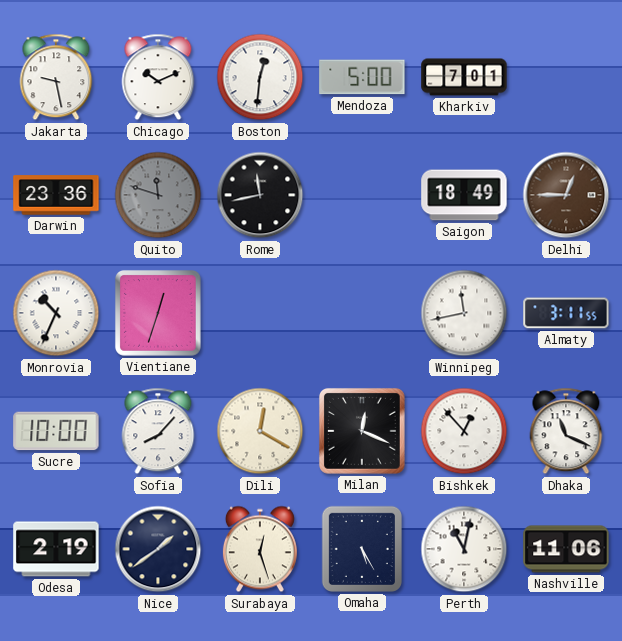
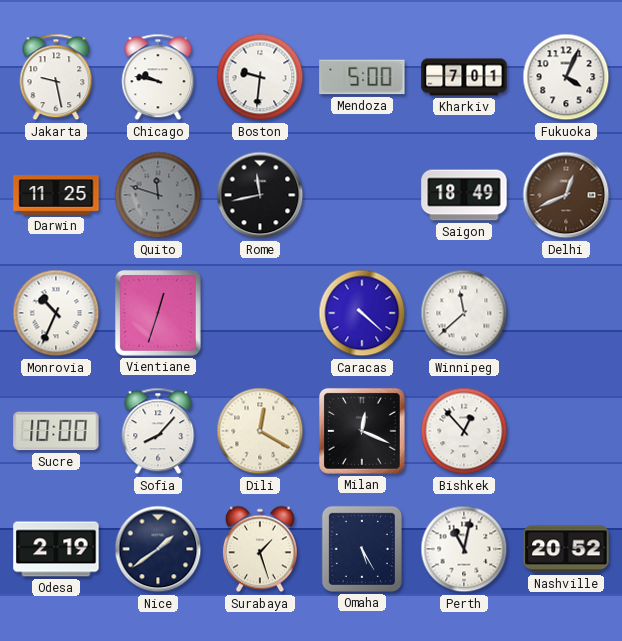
Chicago: 10:11 -> 9:47
Boston: 12:31 -> 9:31
Fukuoka: none -> 4:04
Darwin: 23:36 -> 11:25
Delhi: 12:45 -> 12:41
Caracas: none -> 4:22
Winnipeg: 11:43 -> 11:38
Almaty: 3:11 -> none
Dhaka: 11:19 -> none
Surabaya: 12:27 -> 1:27
Nashville: 11:06 -> 20:52
